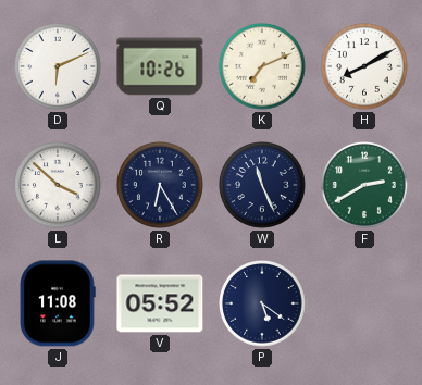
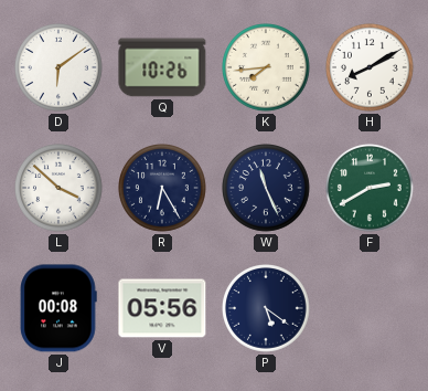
D: 6:11 -> 6:09
K: 7:11 -> 7:44
J: 11:08 -> 00:08
V: 05:52 -> 05:56
